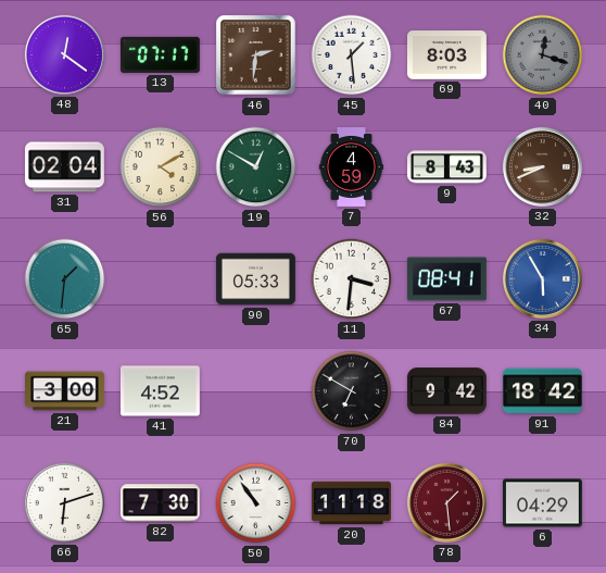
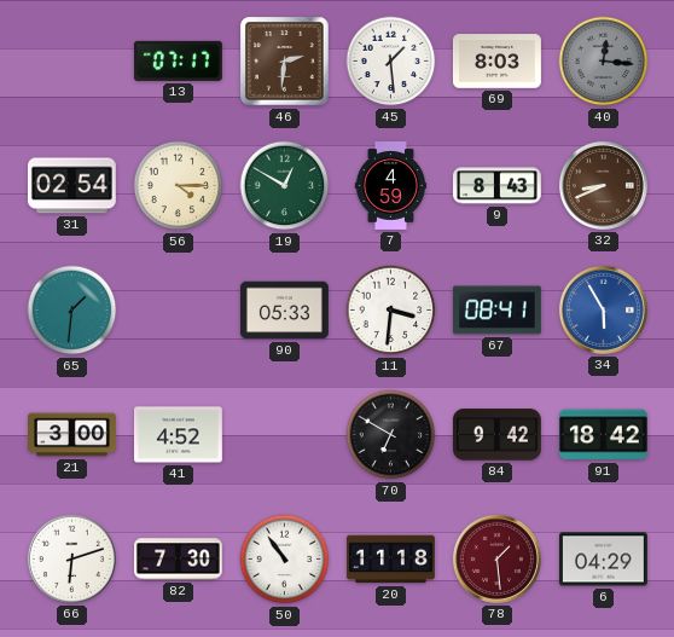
48: 12:21 -> none
40: 12:18 -> 12:16
31: 02:04 -> 02:54
56: 4:10 -> 4:15
